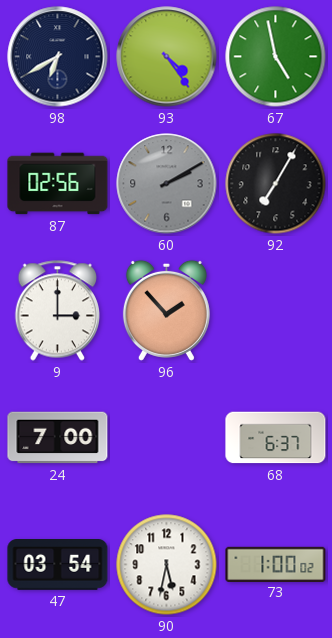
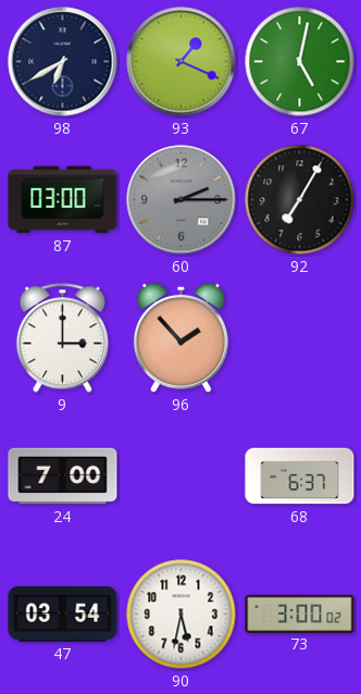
93: 4:24 -> 1:19
67: 4:58 -> 5:02
87: 02:56 -> 03:00
60: 2:10 -> 2:15
73: 1:00 -> 3:00
